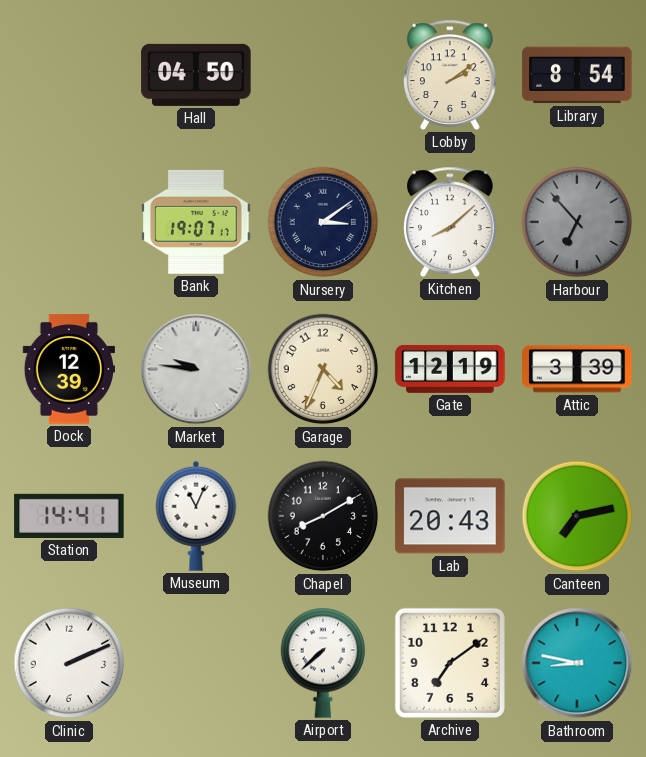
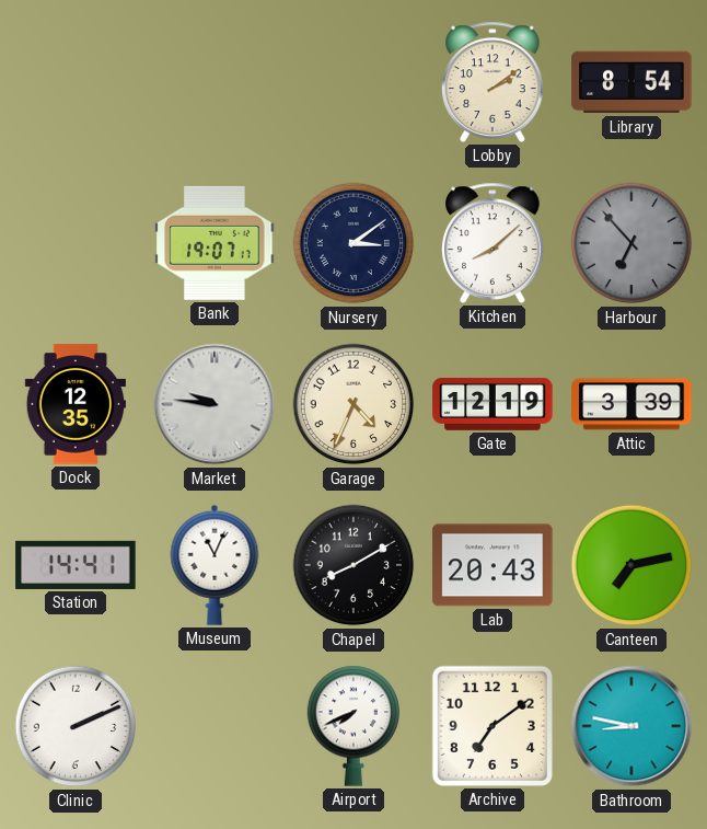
Hall: 04:50 -> none
Dock: 12:39 -> 12:35
Airport: 7:38 -> 7:41
